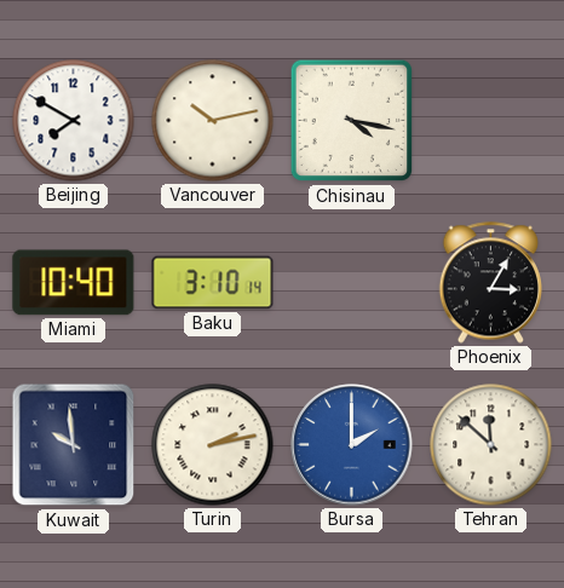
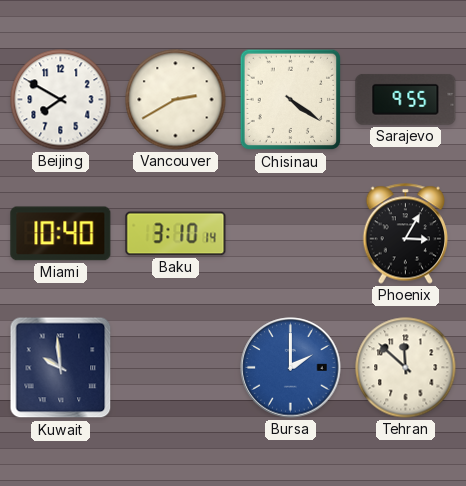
Vancouver: 10:13 -> 2:40
Chisinau: 4:17 -> 4:21
Sarajevo: none -> 9:55
Turin: 2:13 -> none
